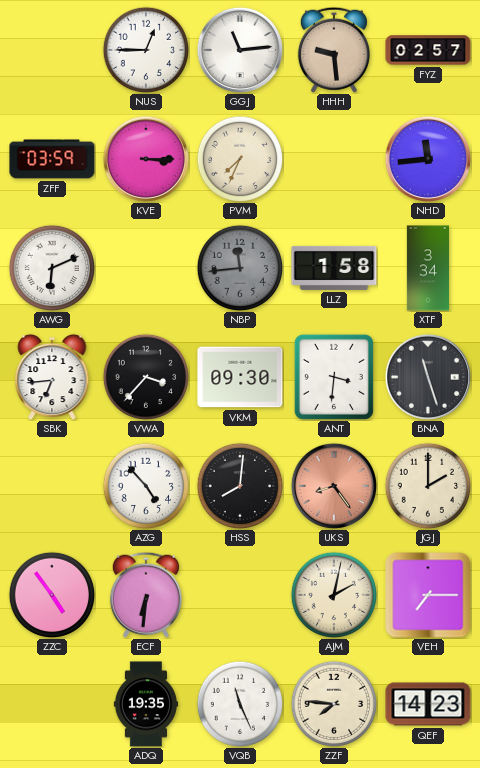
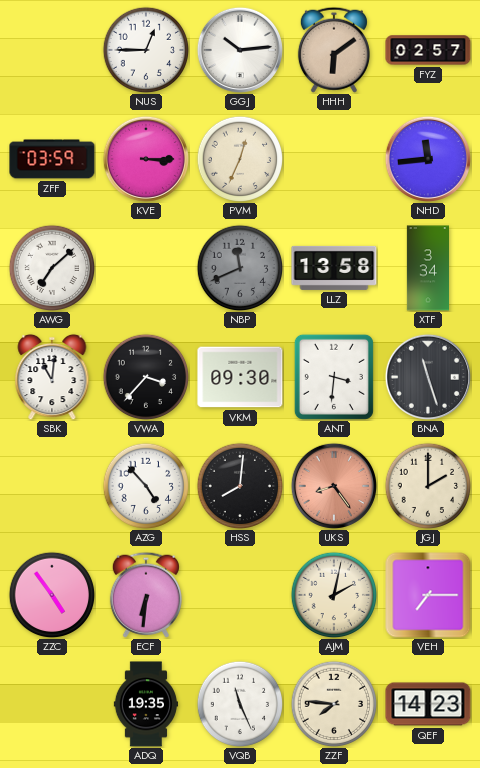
GGJ: 11:14 -> 10:14
HHH: 9:29 -> 6:09
PVM: 7:34 -> 12:34
AWG: 6:11 -> 7:08
NBP: 11:44 -> 11:41
LLZ: 1:58 -> 13:58
SBK: 6:44 -> 11:01
